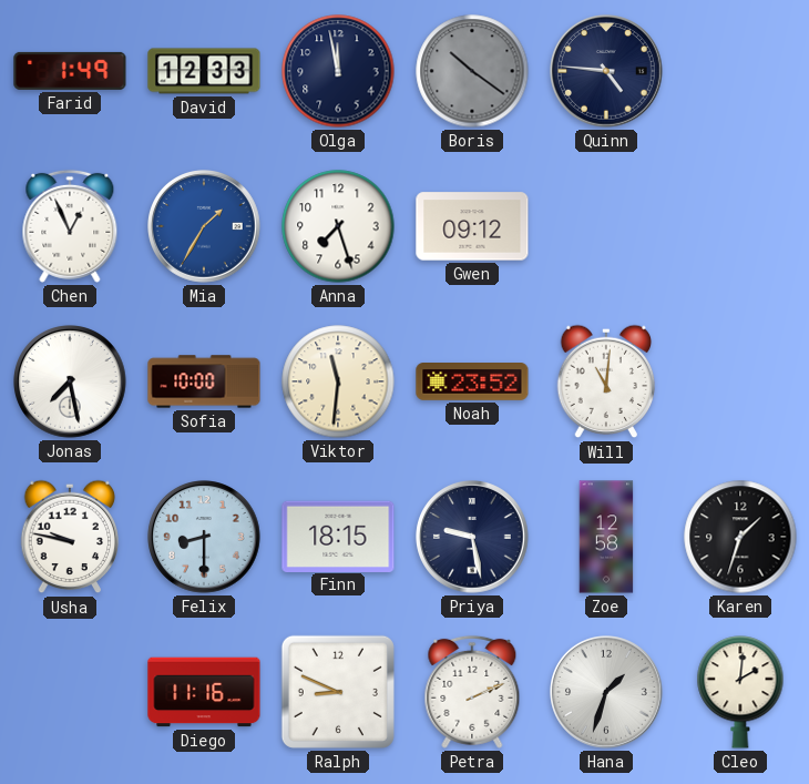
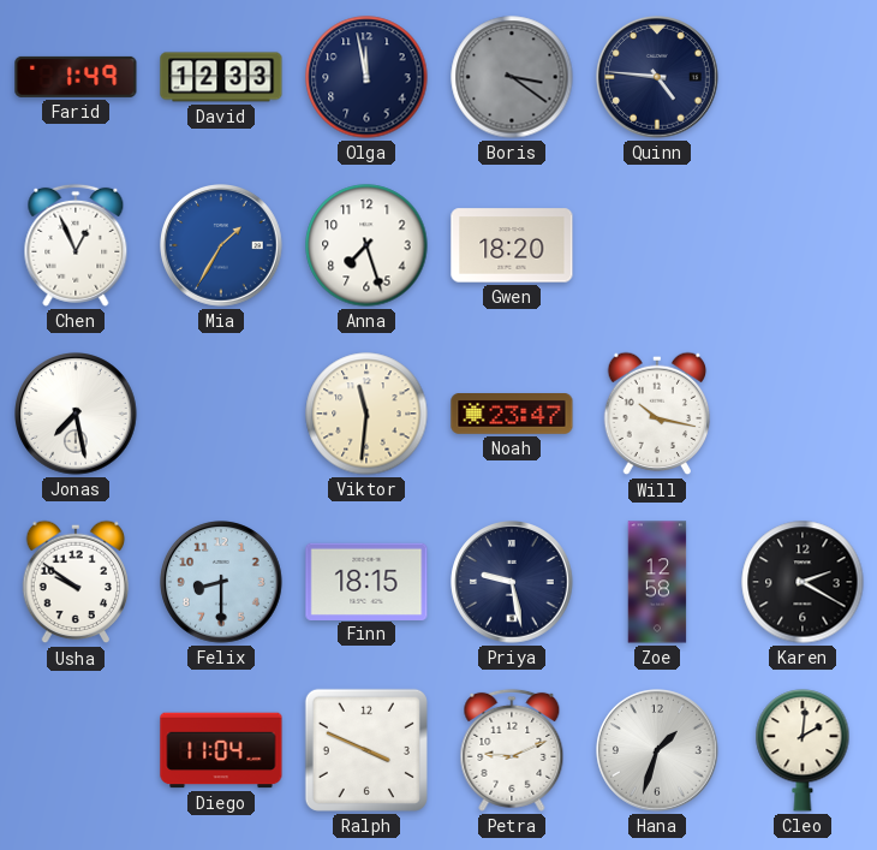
Boris: 10:21 -> 3:21
Gwen: 09:12 -> 18:20
Sofia: 10:00 -> none
Noah: 23:52 -> 23:47
Will: 11:01 -> 10:17
Usha: 9:47 -> 9:51
Karen: 1:33 -> 2:20
Diego: 11:16 -> 11:04
Ralph: 8:49 -> 3:49
Petra: 2:11 -> 9:11
